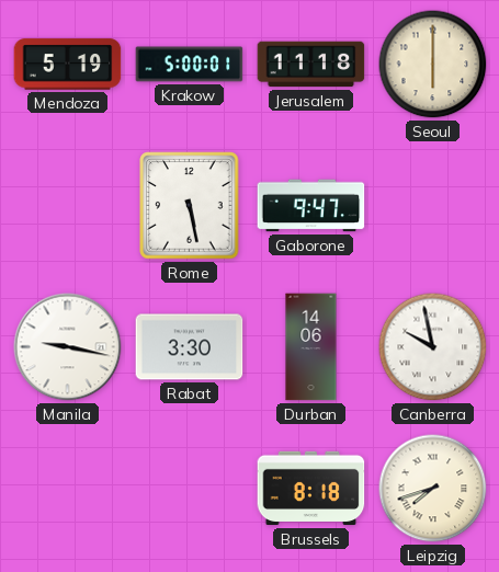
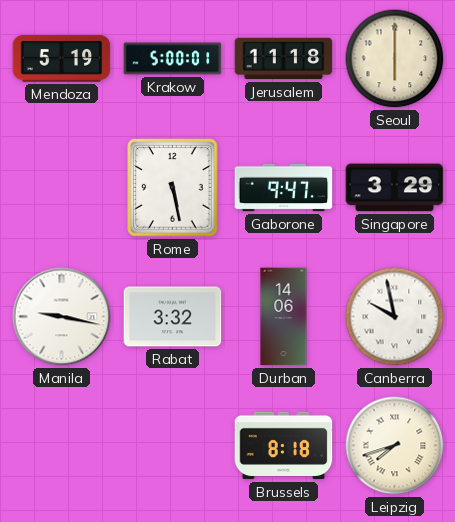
Singapore: none -> 3:29
Rabat: 3:30 -> 3:32
